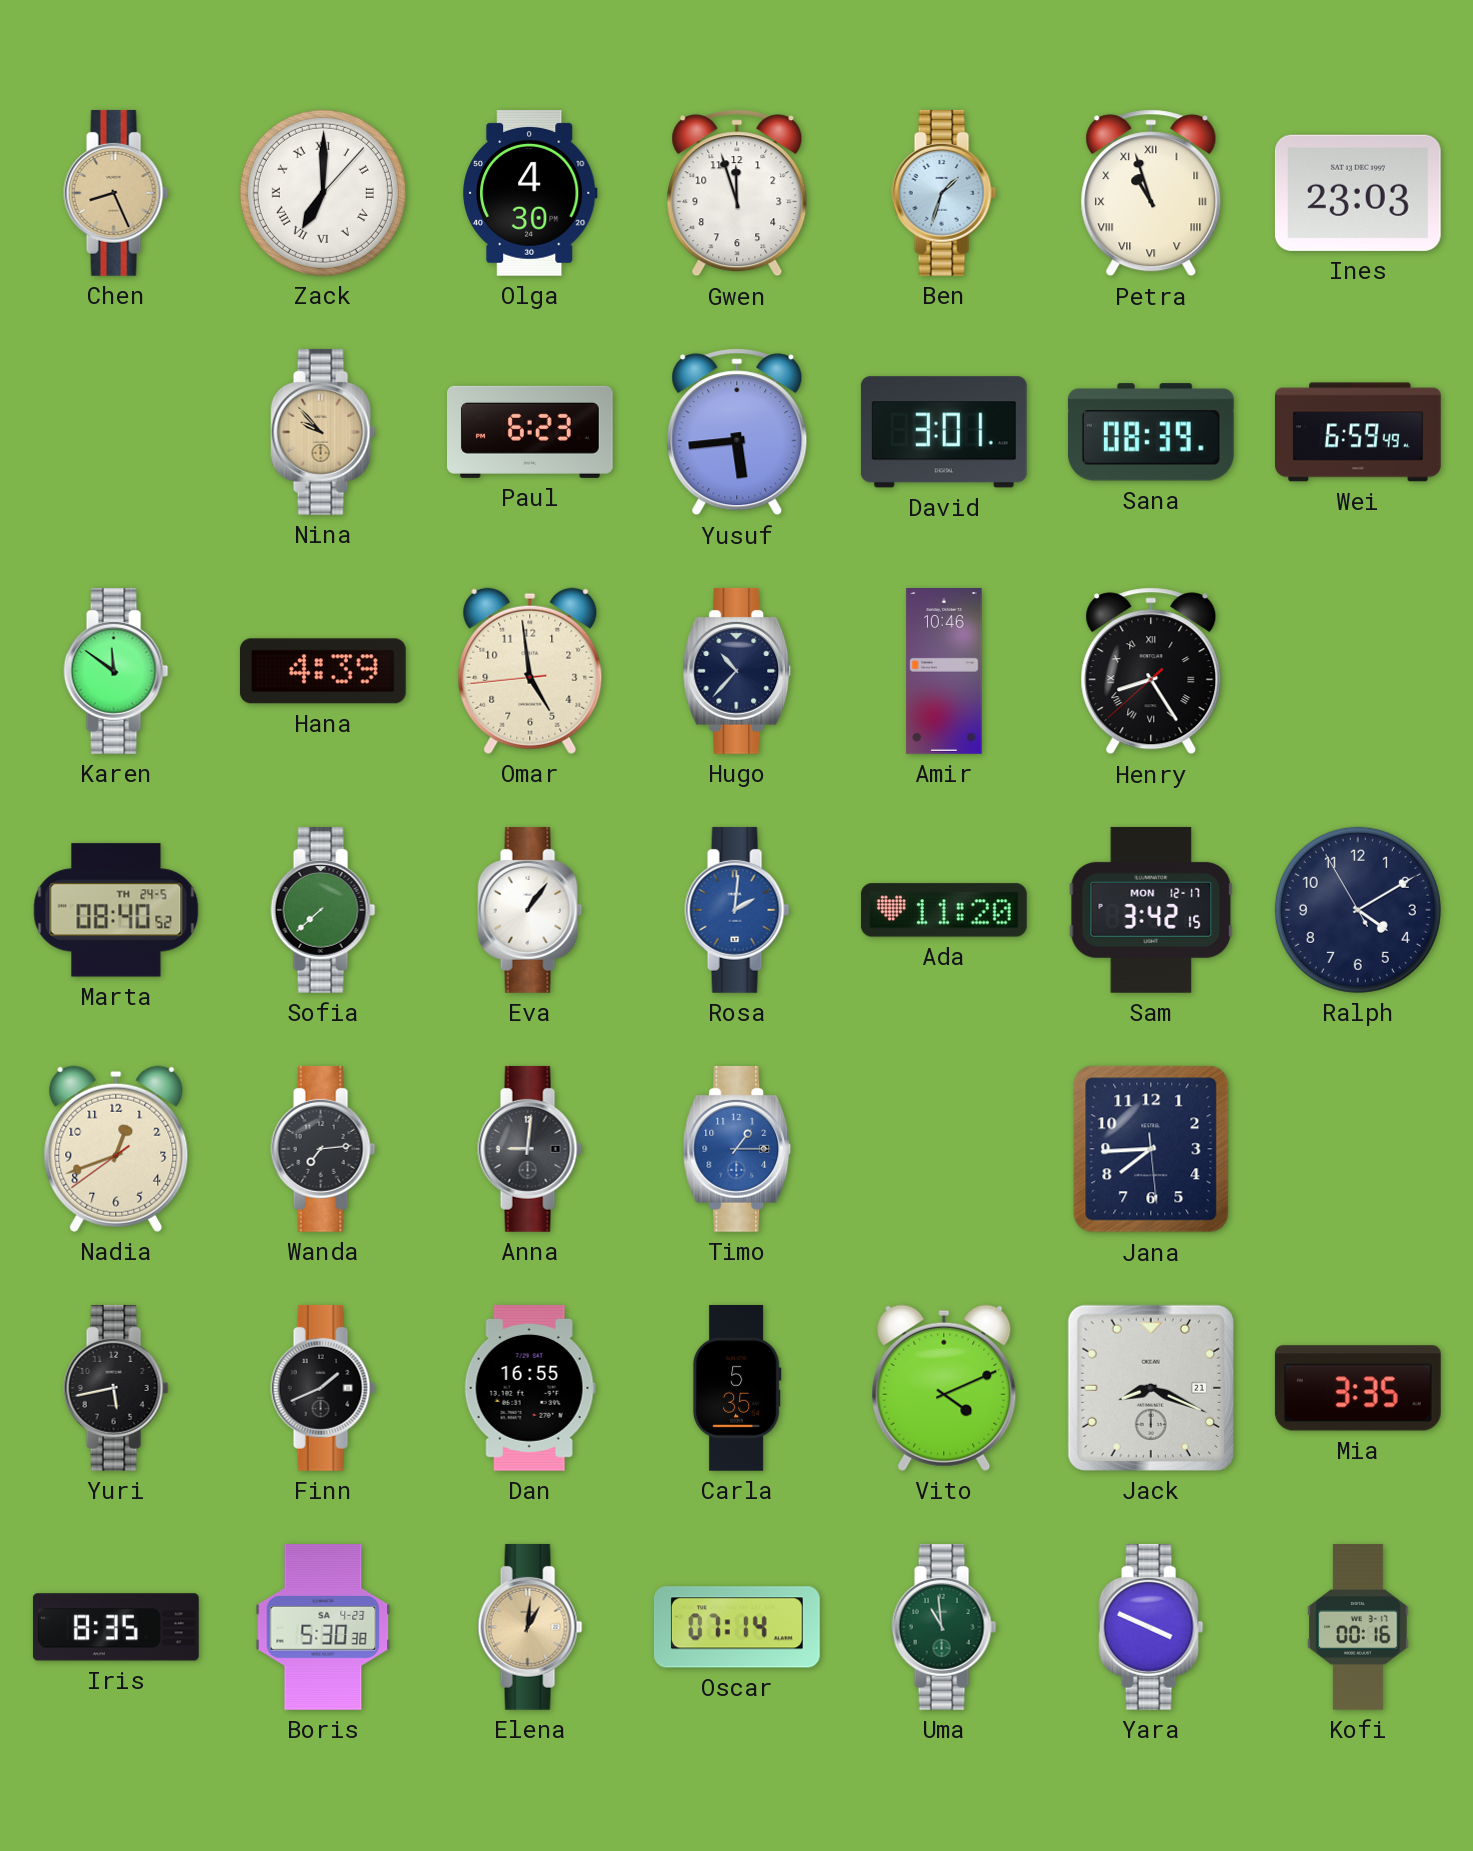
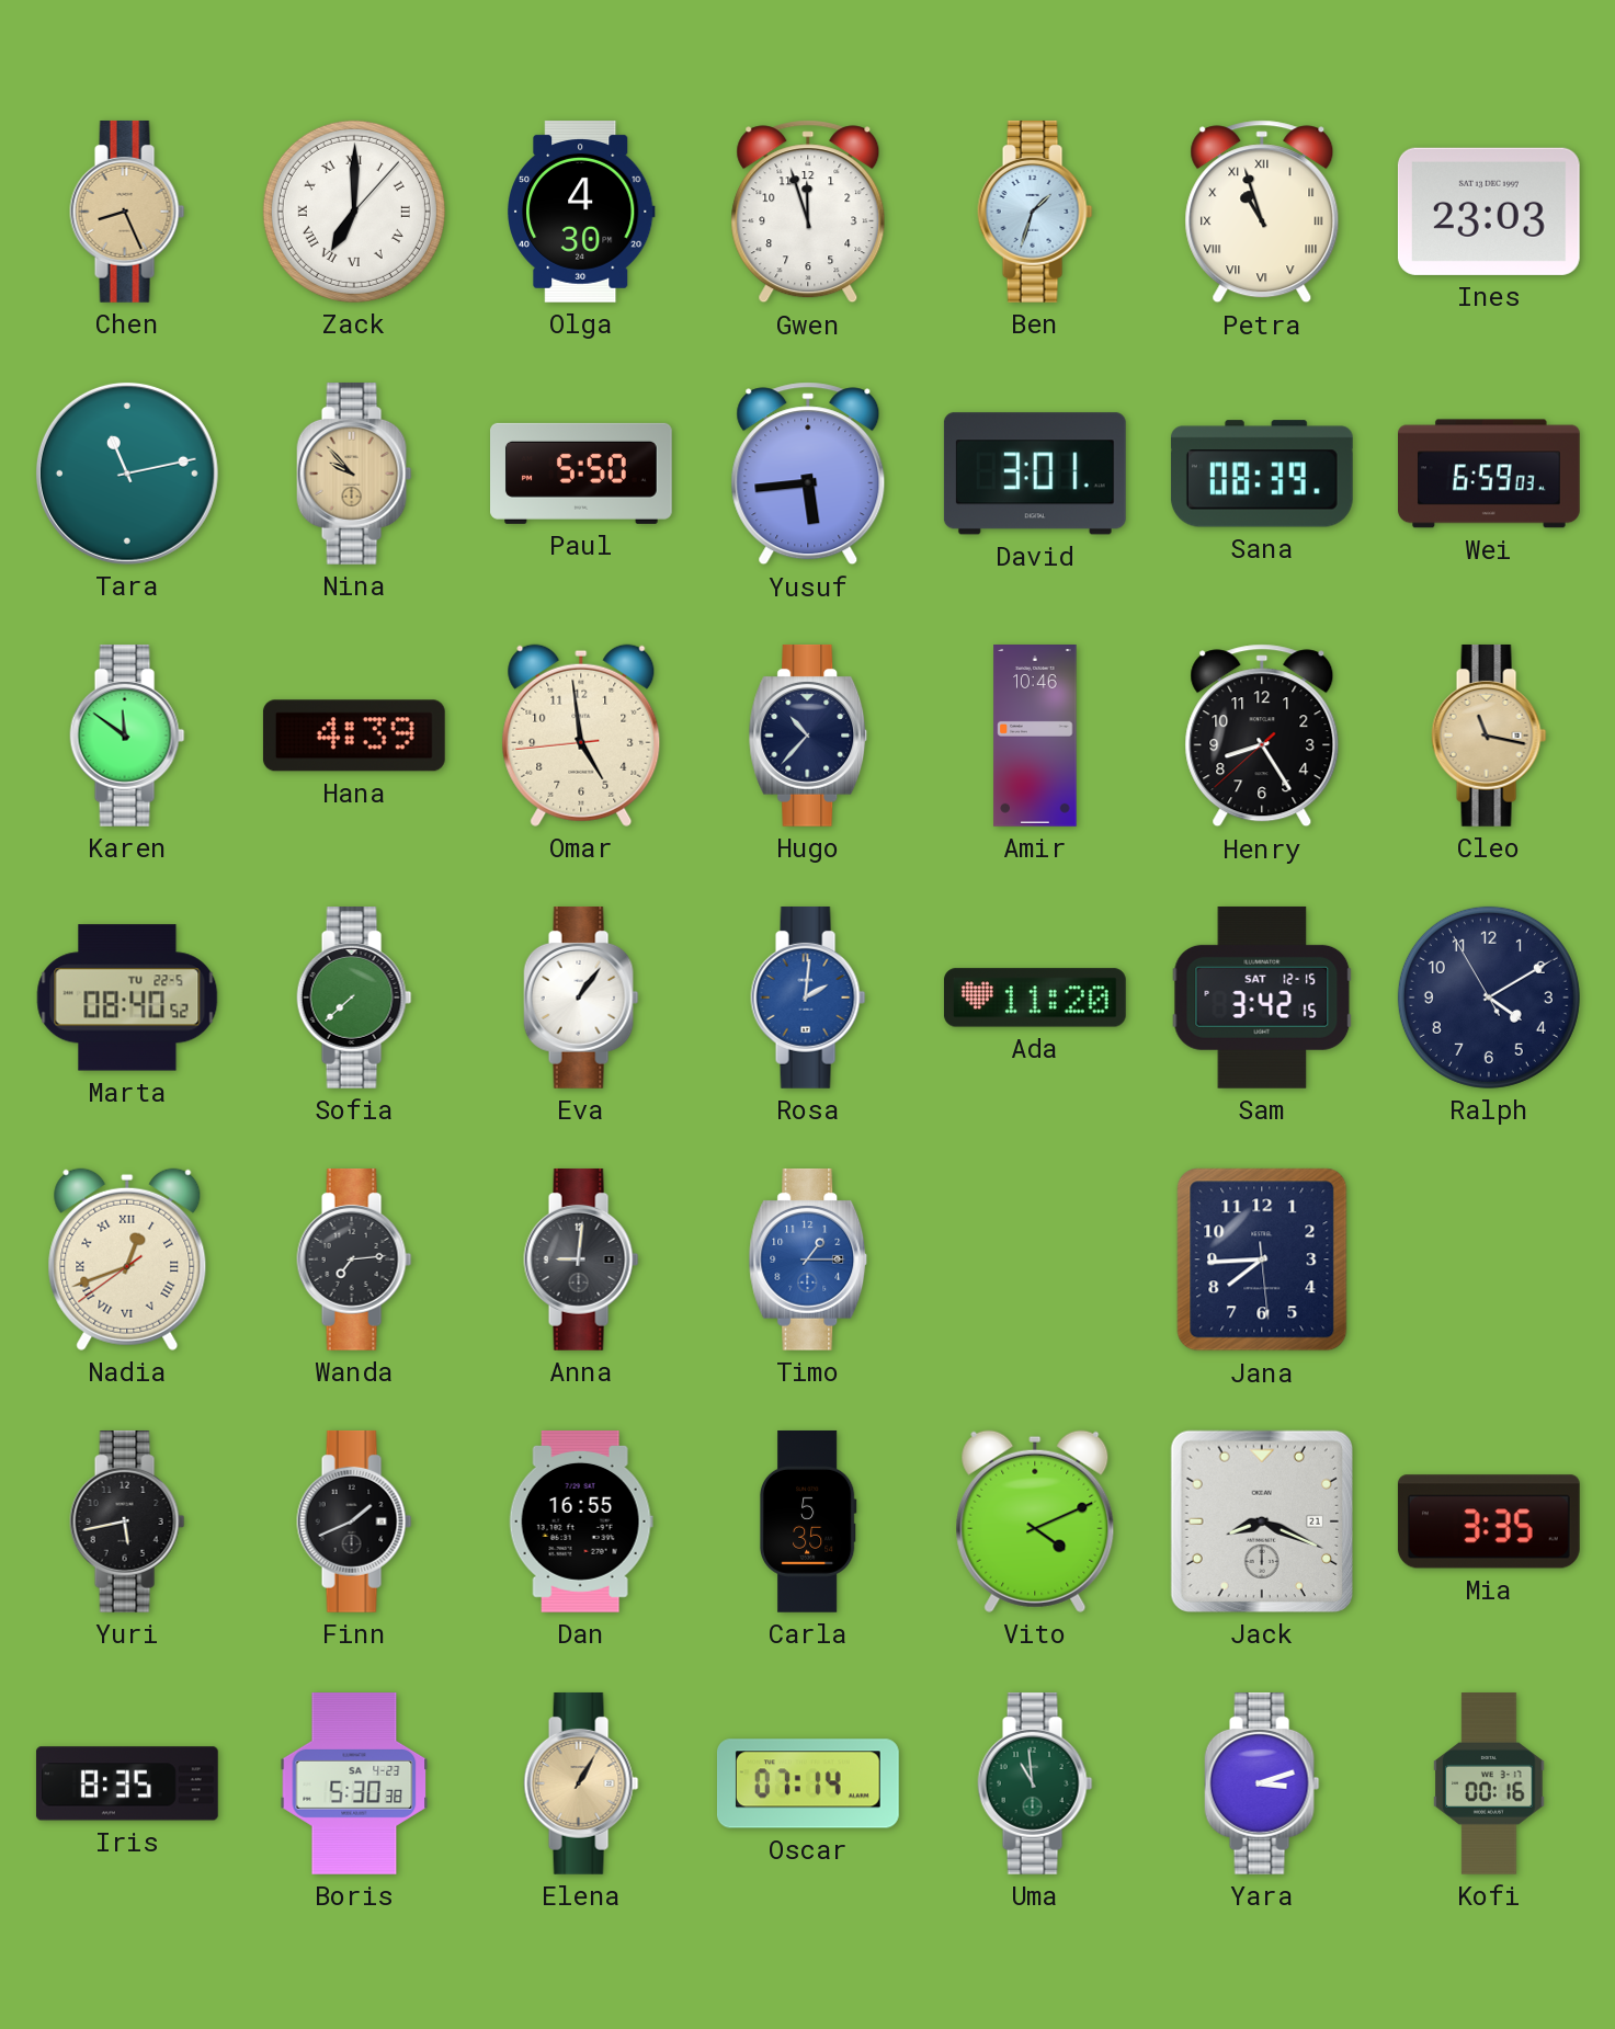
Tara: none -> 11:13
Paul: 6:23 -> 5:50
Wei: 6:59:49 -> 6:59:03
Henry numerals: Roman -> Arabic
Cleo: none -> 11:17
Marta date: TH 24-5 -> TU 22-5
Sam date: MON 12-17 -> SAT 12-15
Nadia numerals: Arabic -> Roman
Elena: 1:01 -> 1:05
Yara: 3:49 -> 3:12
